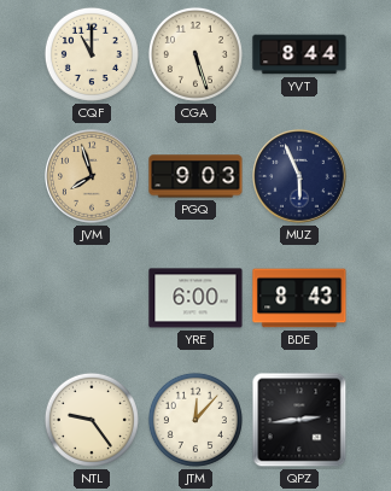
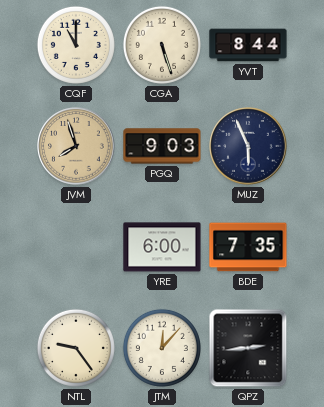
BDE: 8:43 -> 7:35
